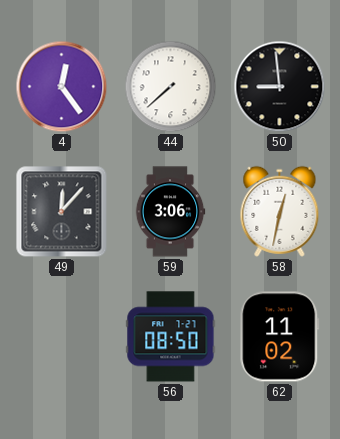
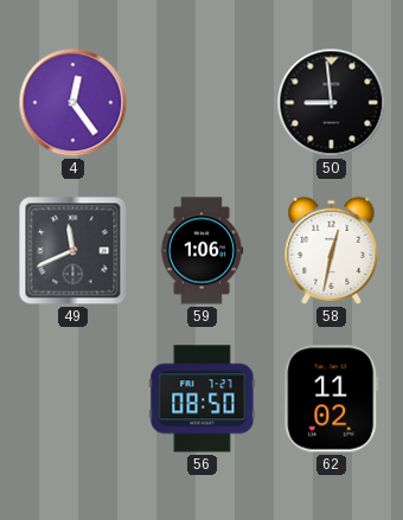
44: 7:38 -> none
49: 12:07 -> 11:41
59: 3:06 -> 1:06
